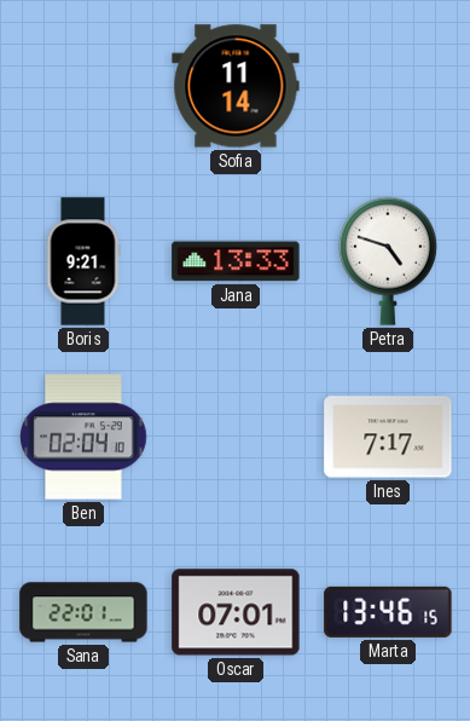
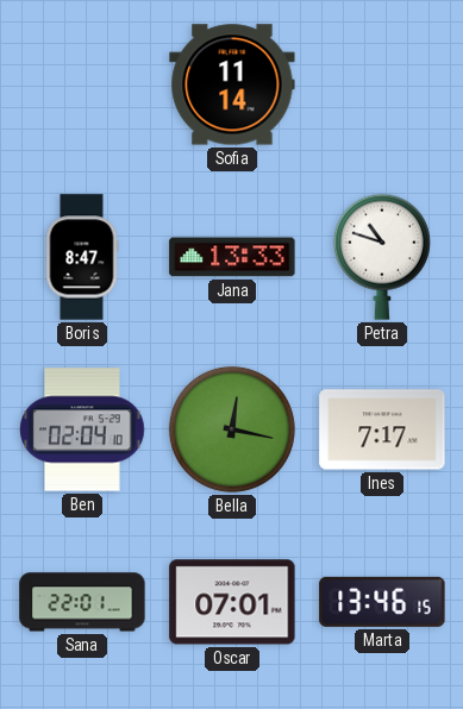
Boris: 9:21 -> 8:47
Petra: 4:48 -> 10:48
Bella: none -> 12:17
